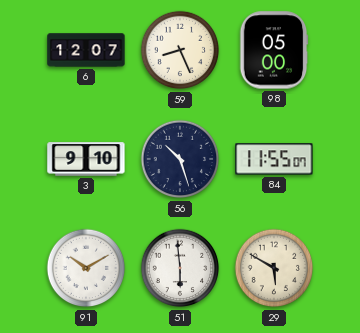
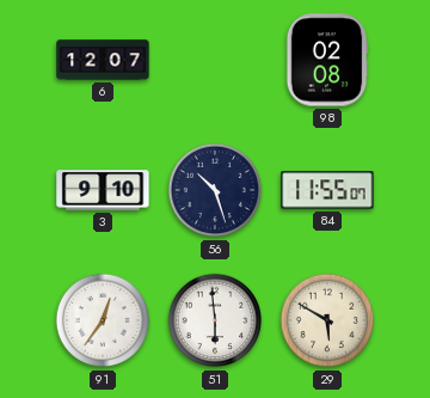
59: 8:26 -> none
98: 05:00 -> 02:08
91: 10:10 -> 12:36
